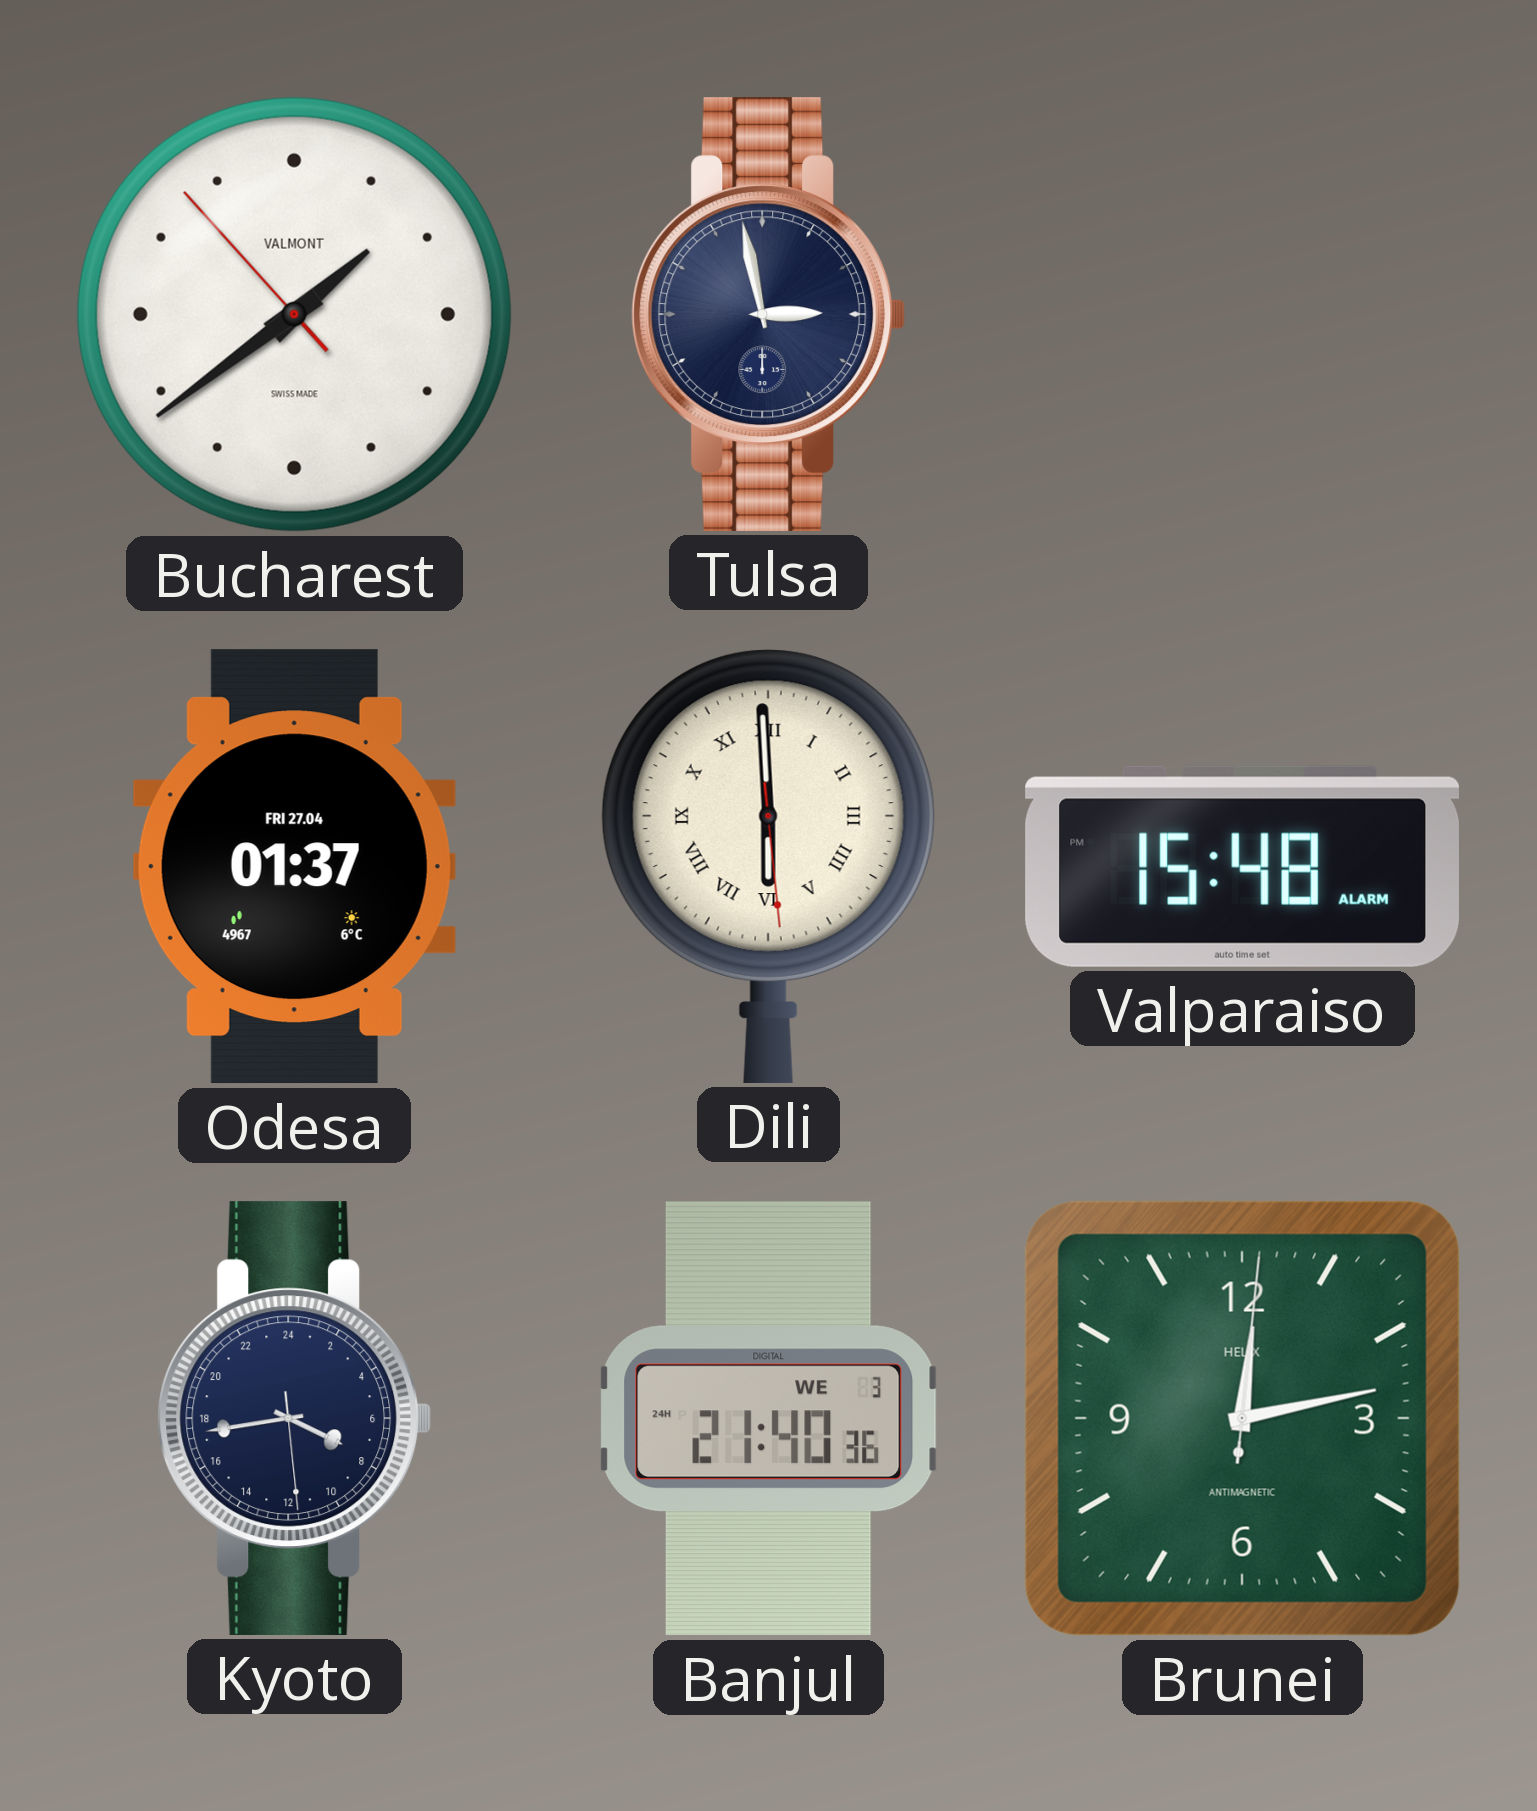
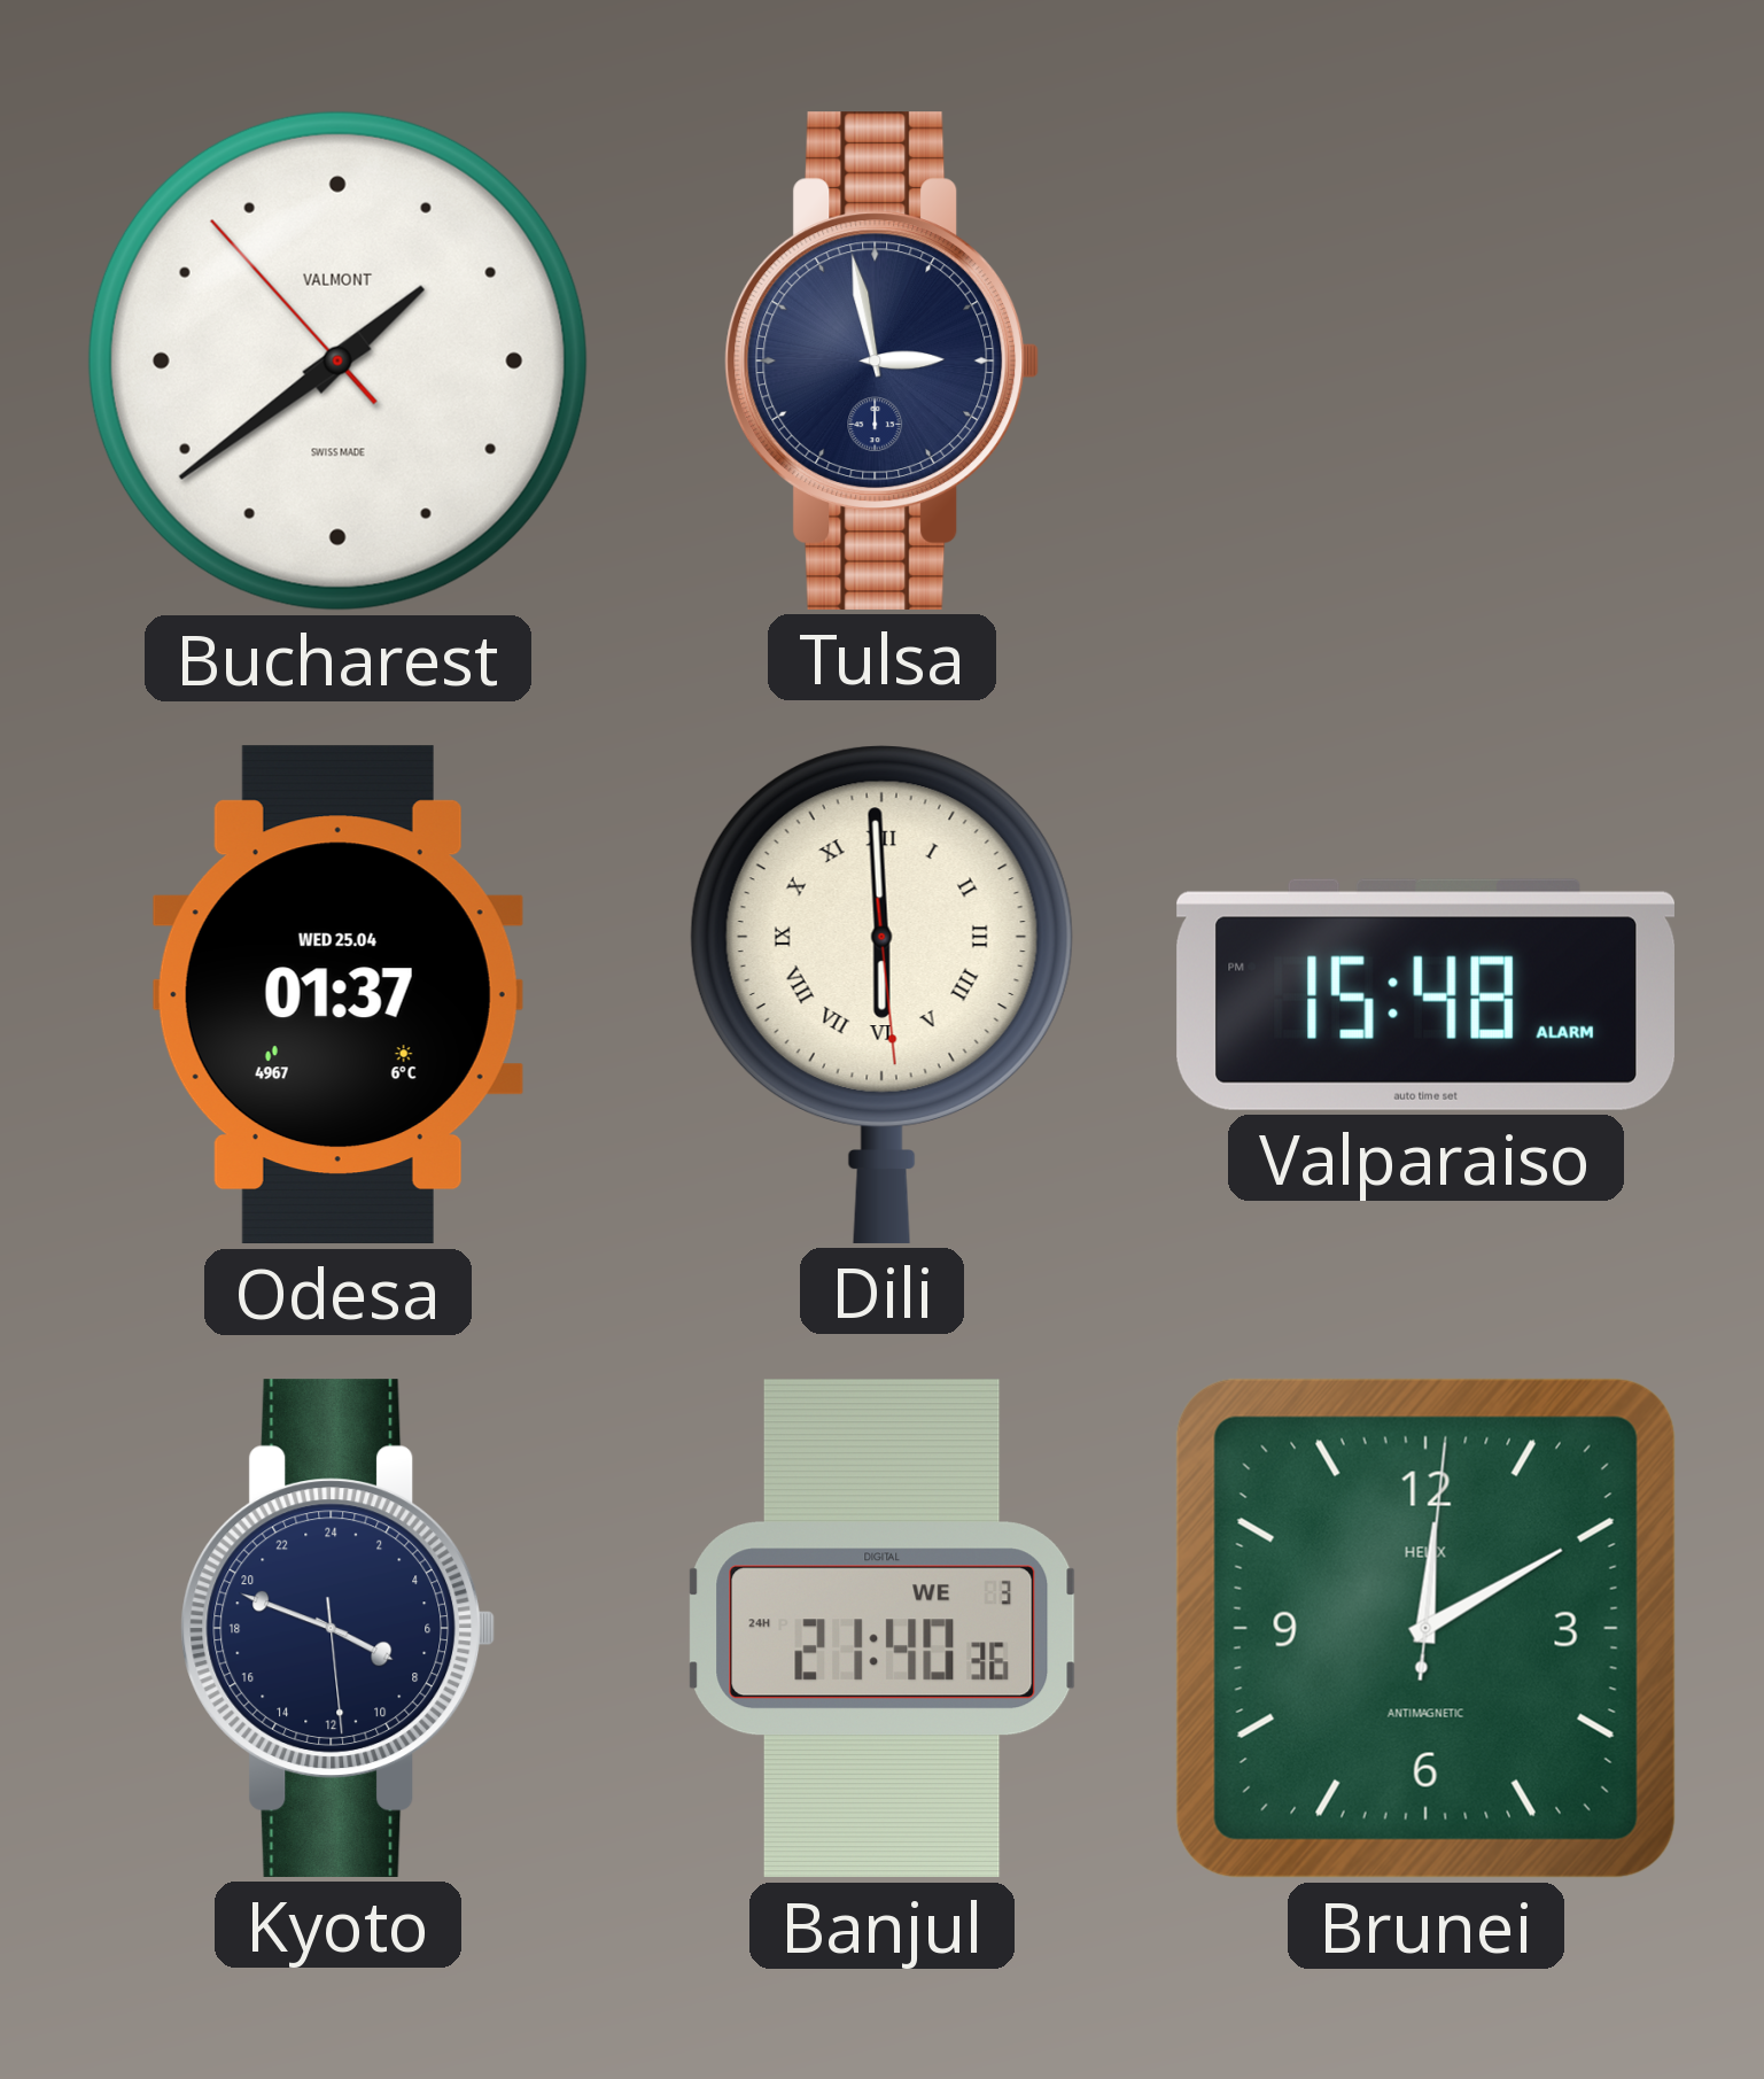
Odesa date: FRI 27.04 -> WED 25.04
Kyoto: 7:43 -> 7:48
Brunei: 12:13 -> 12:10
